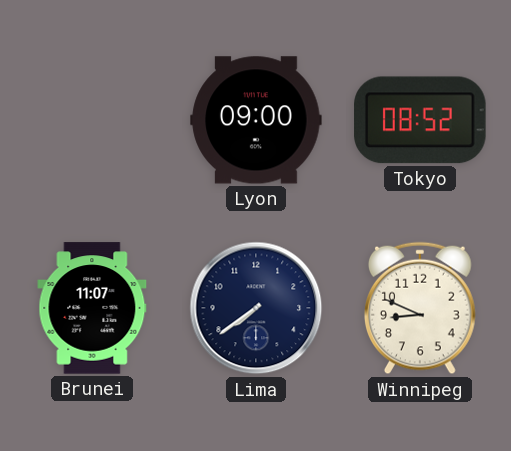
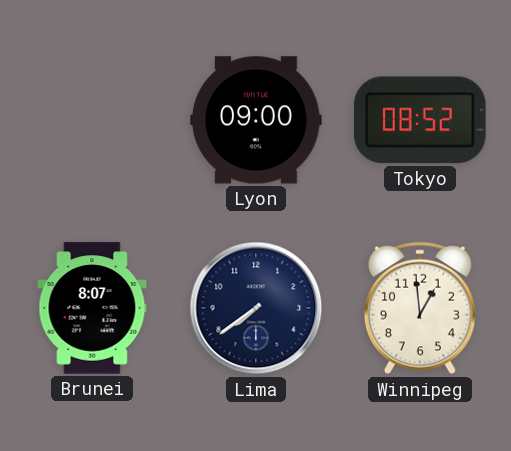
Brunei: 11:07 -> 8:07
Winnipeg: 8:49 -> 12:59
